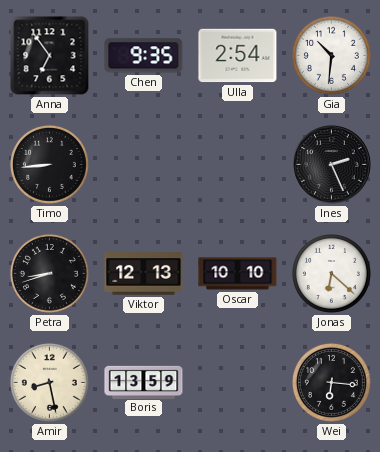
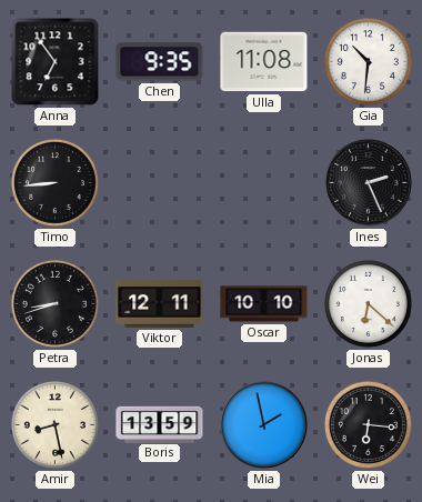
Ulla: 2:54 -> 11:08
Viktor: 12:13 -> 12:11
Mia: none -> 1:58
